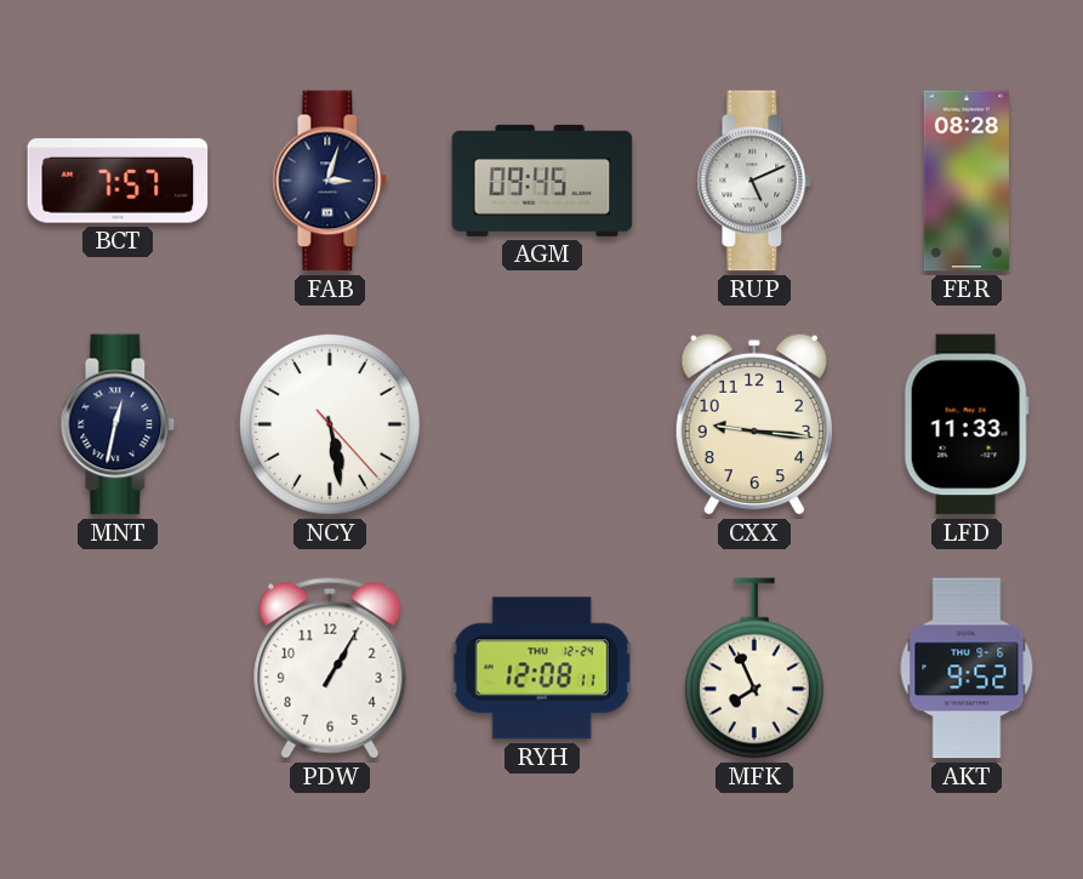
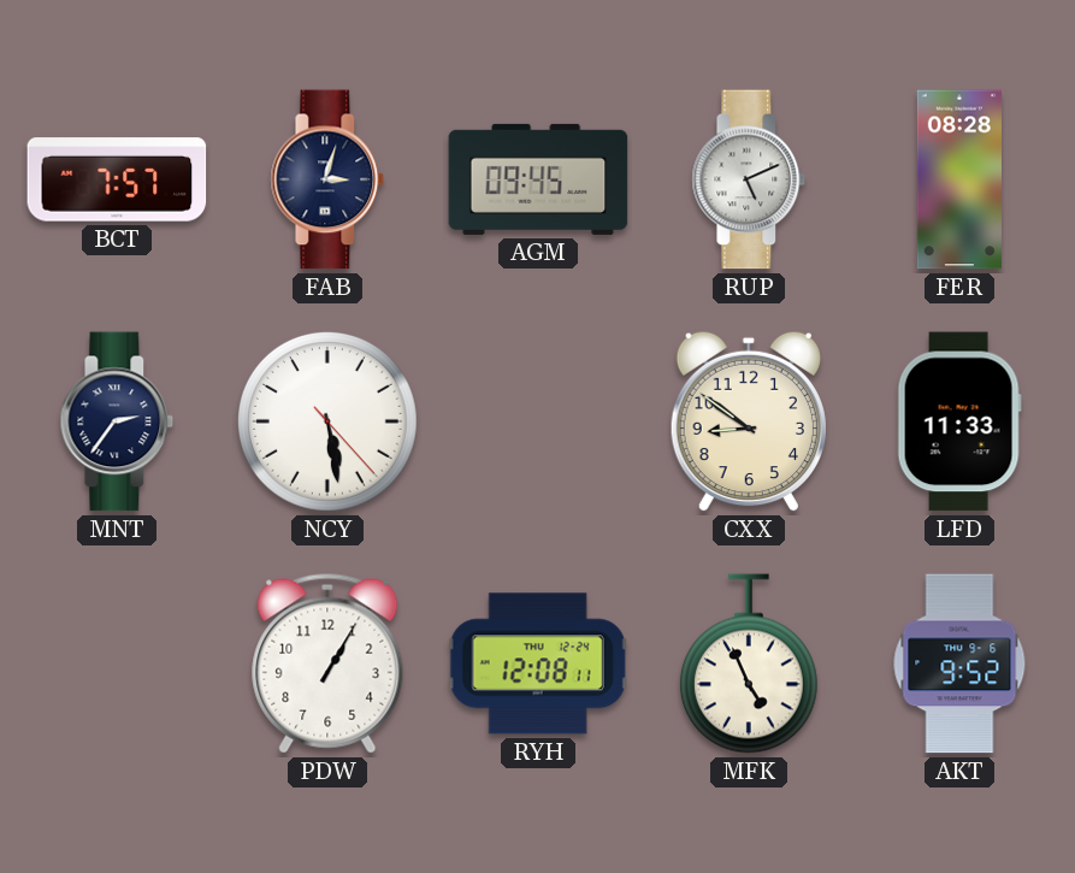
MNT: 12:32 -> 2:36
CXX: 9:16 -> 8:51
MFK: 7:56 -> 4:56
